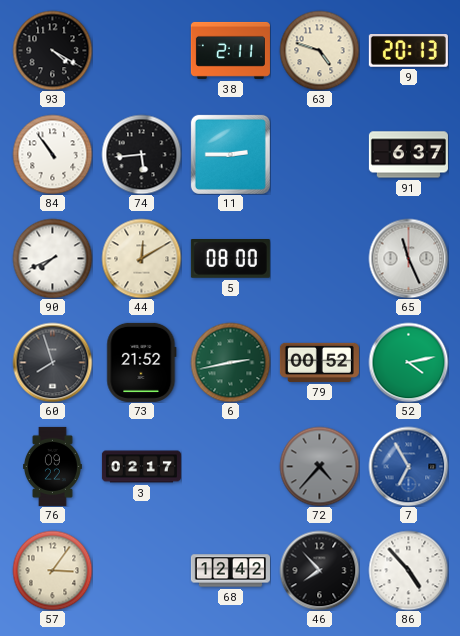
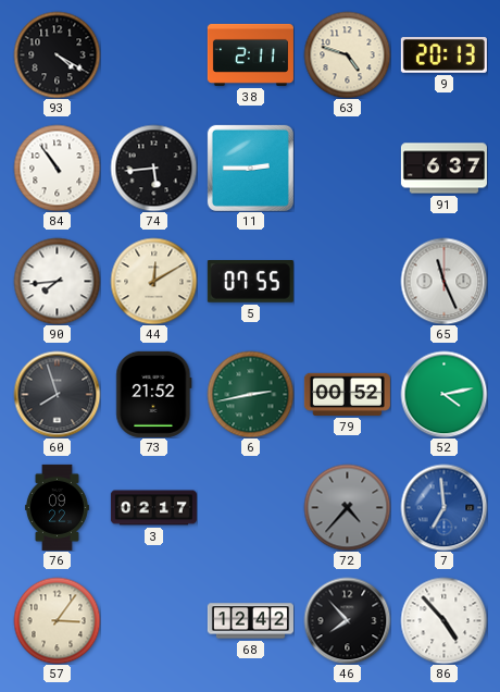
90: 7:41 -> 7:44
5: 08:00 -> 07:55
7: 6:55 -> 6:59
